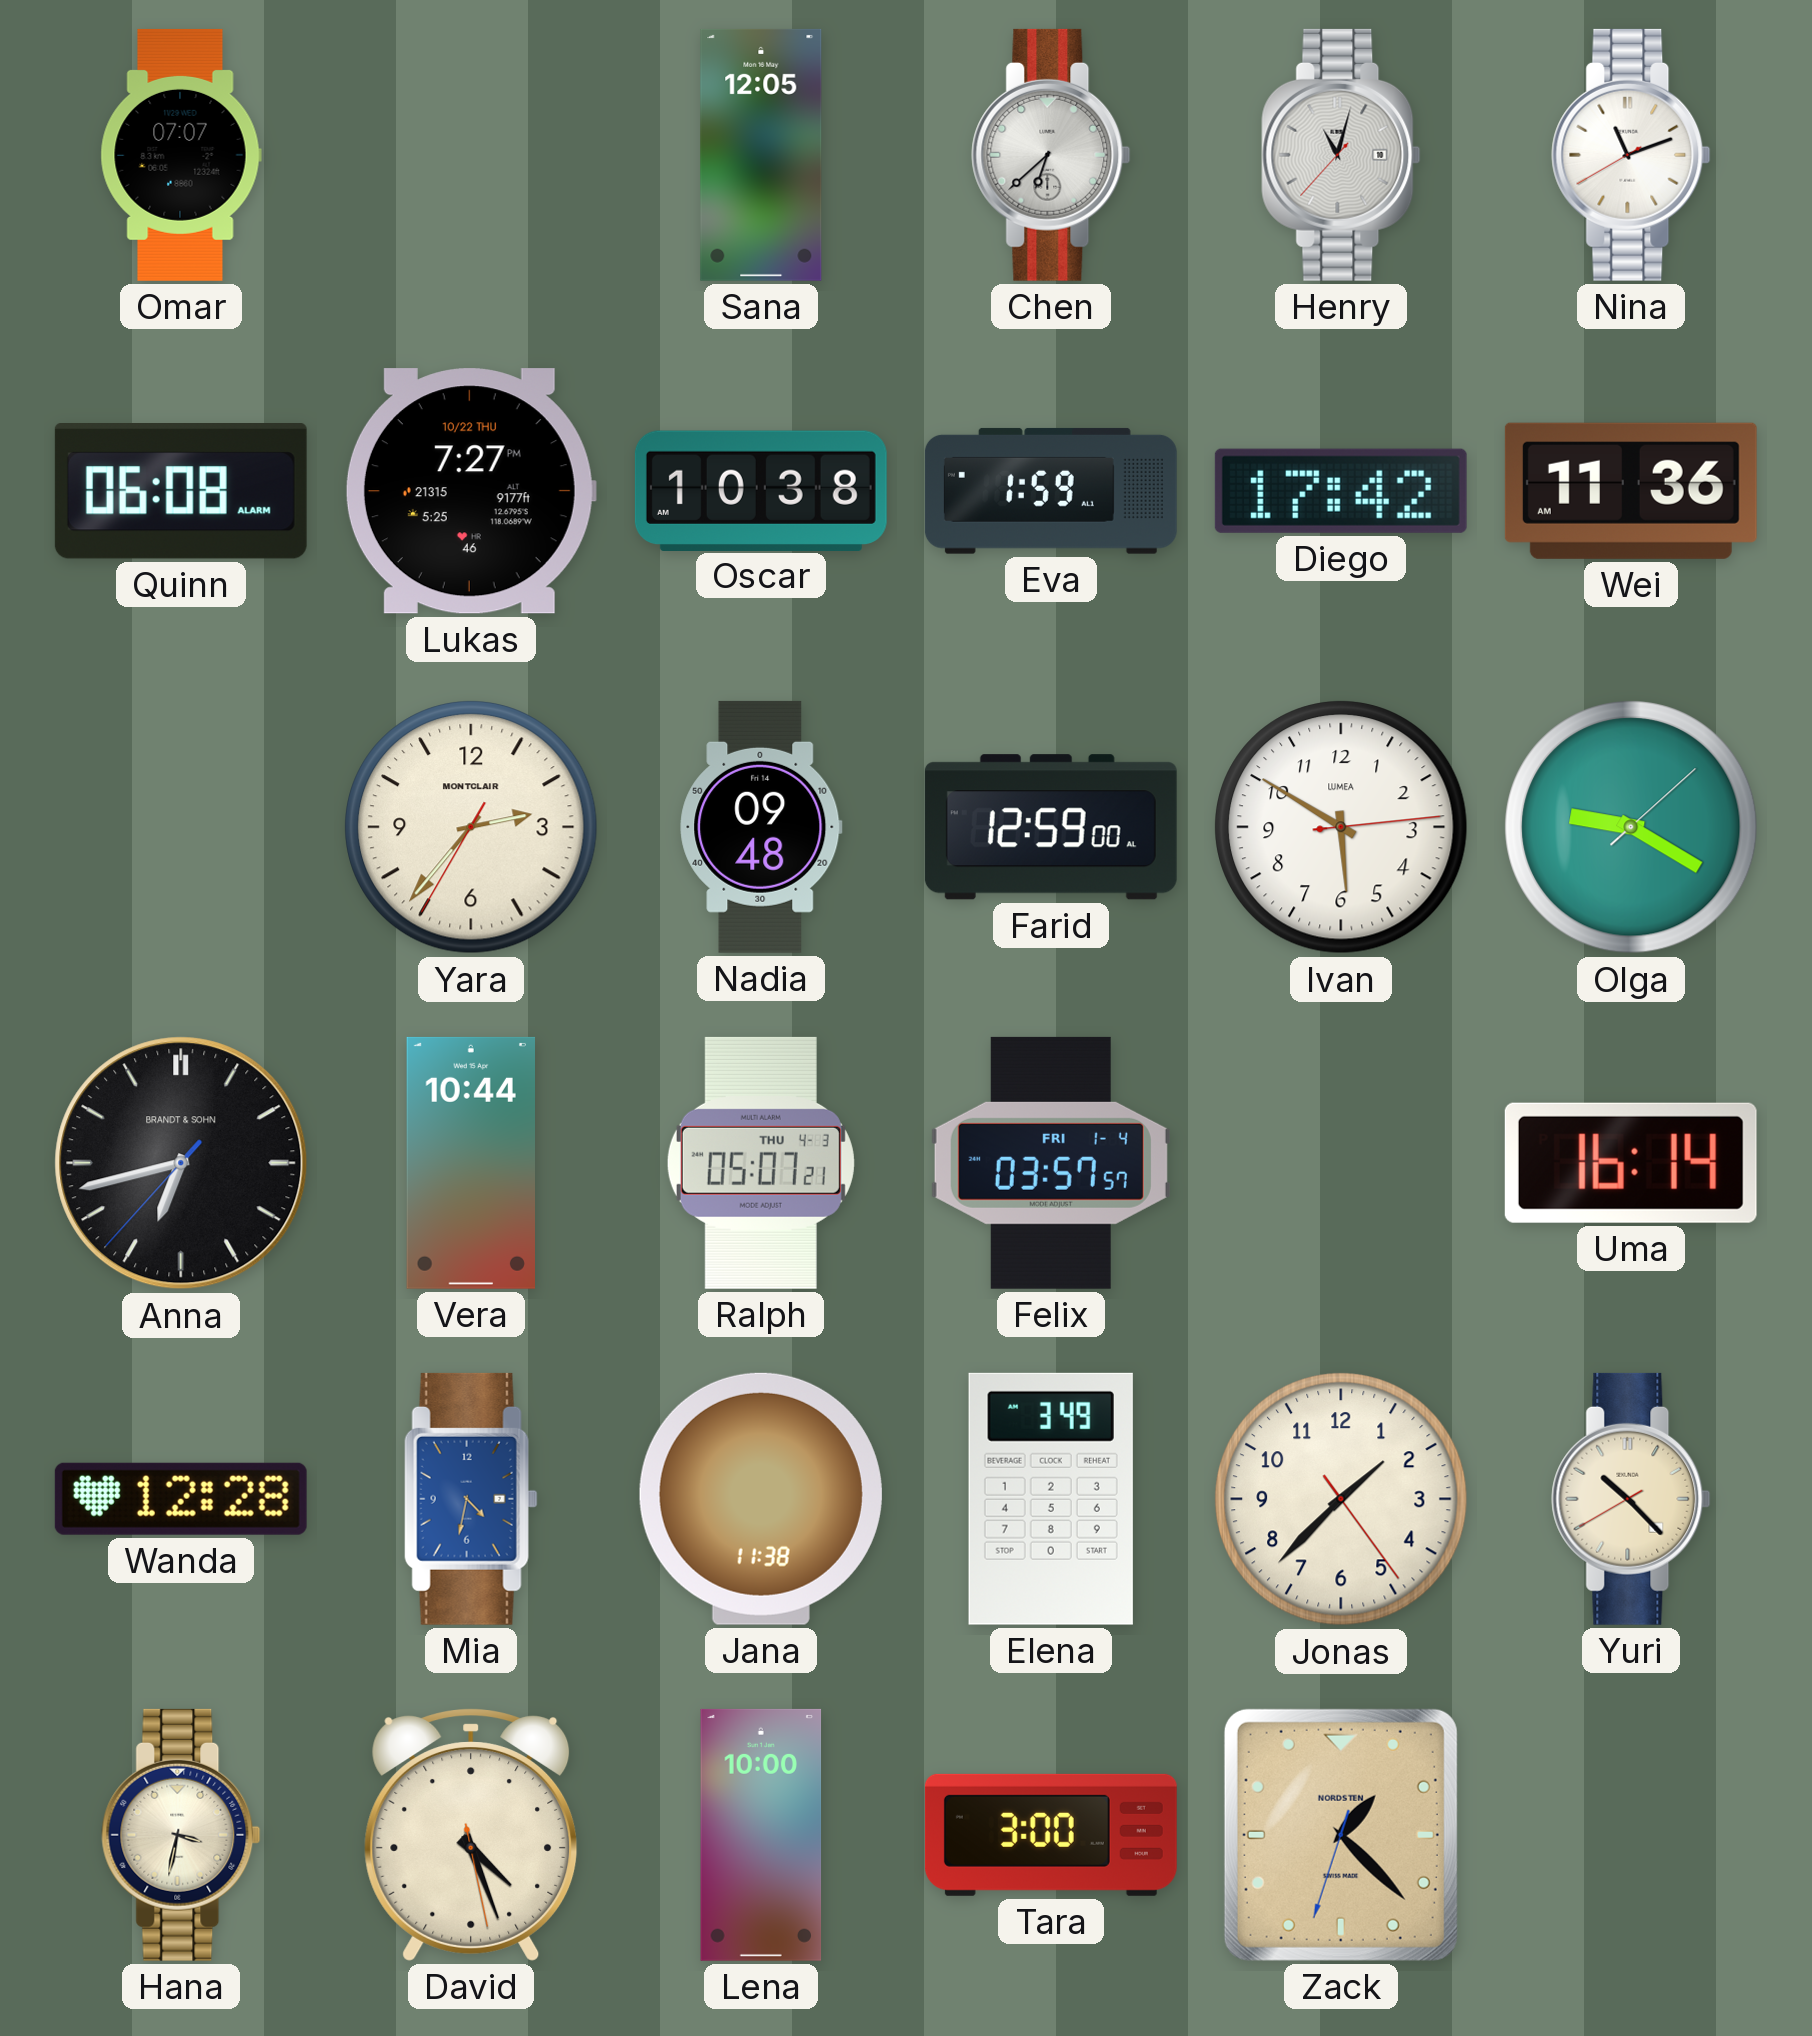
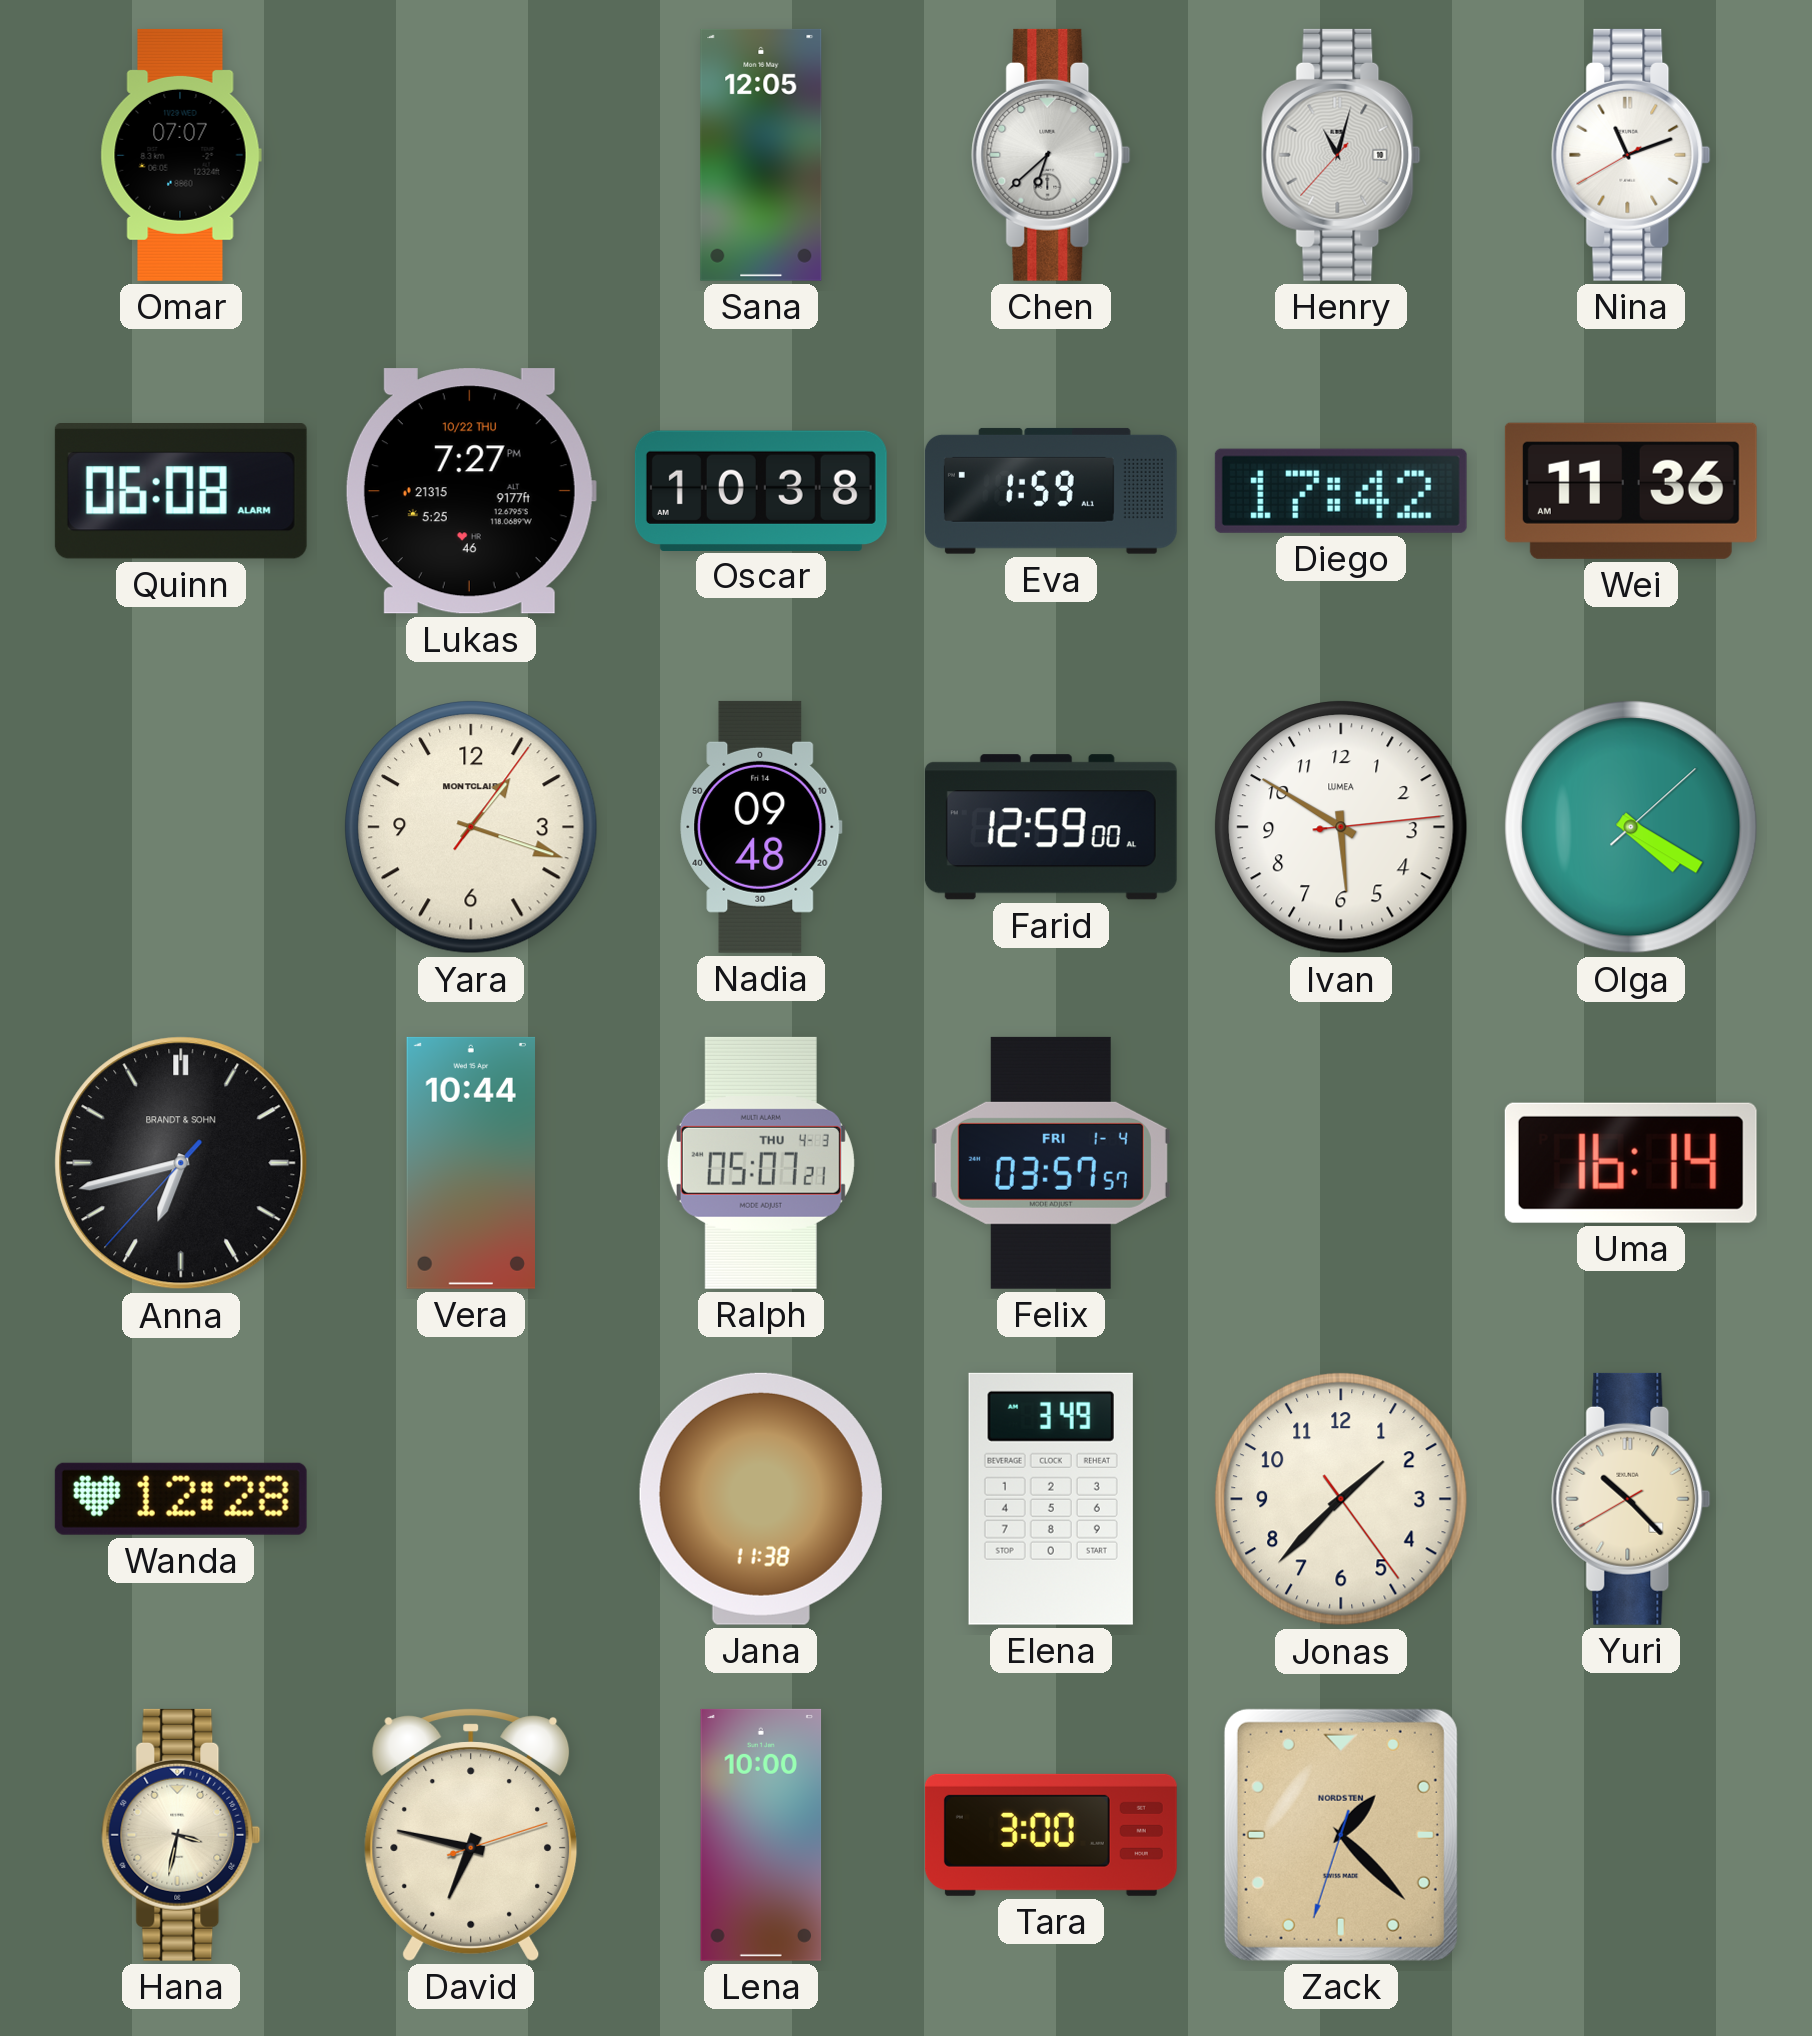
Yara: 2:36 -> 1:18
Olga: 9:20 -> 4:20
Mia: 4:32 -> none
David: 4:26 -> 6:47
